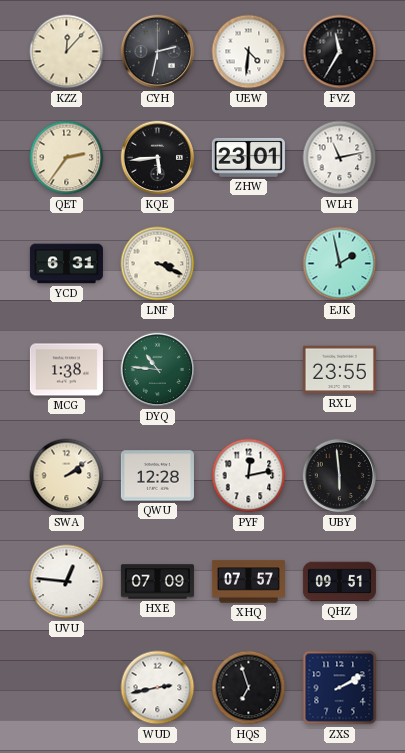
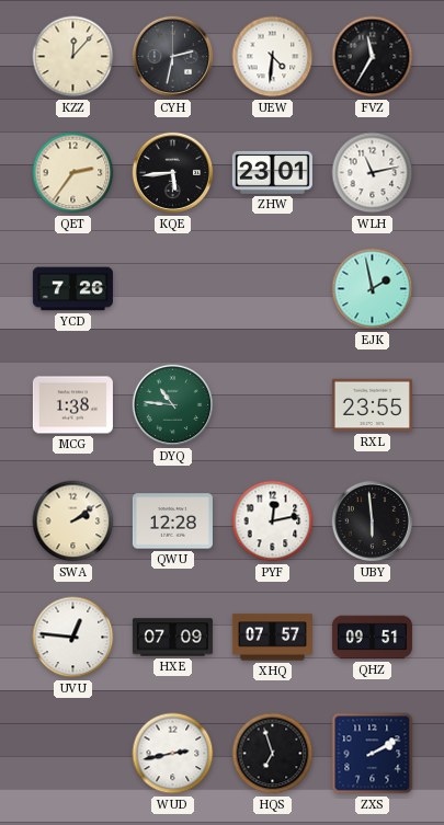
YCD: 6:31 -> 7:26
LNF: 3:19 -> none
